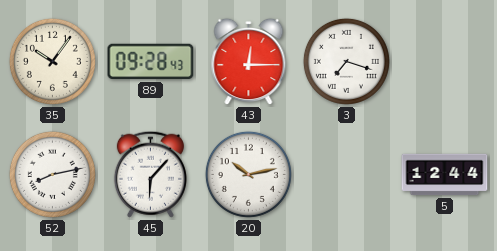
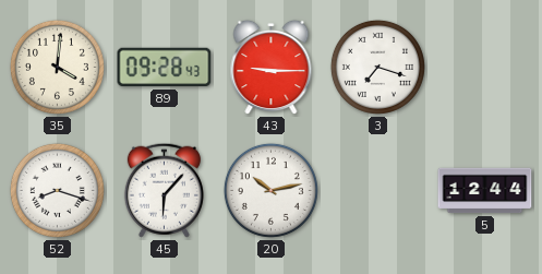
35: 10:06 -> 4:01
43: 12:15 -> 9:15
52: 8:13 -> 8:18
